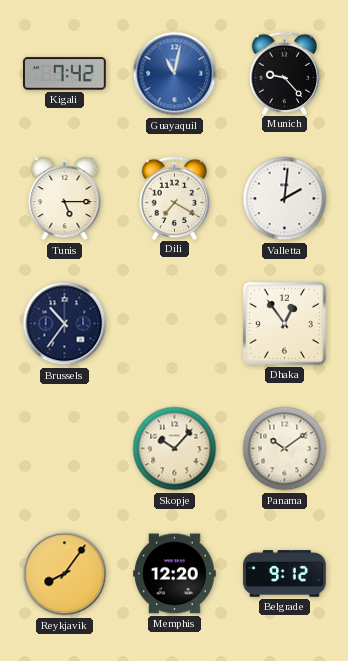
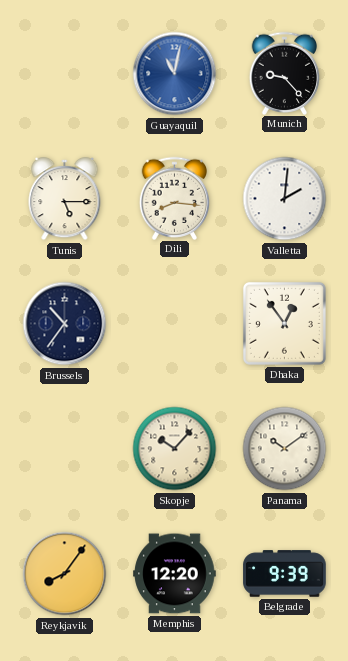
Kigali: 7:42 -> none
Dili: 7:20 -> 8:16
Belgrade: 9:12 -> 9:39
